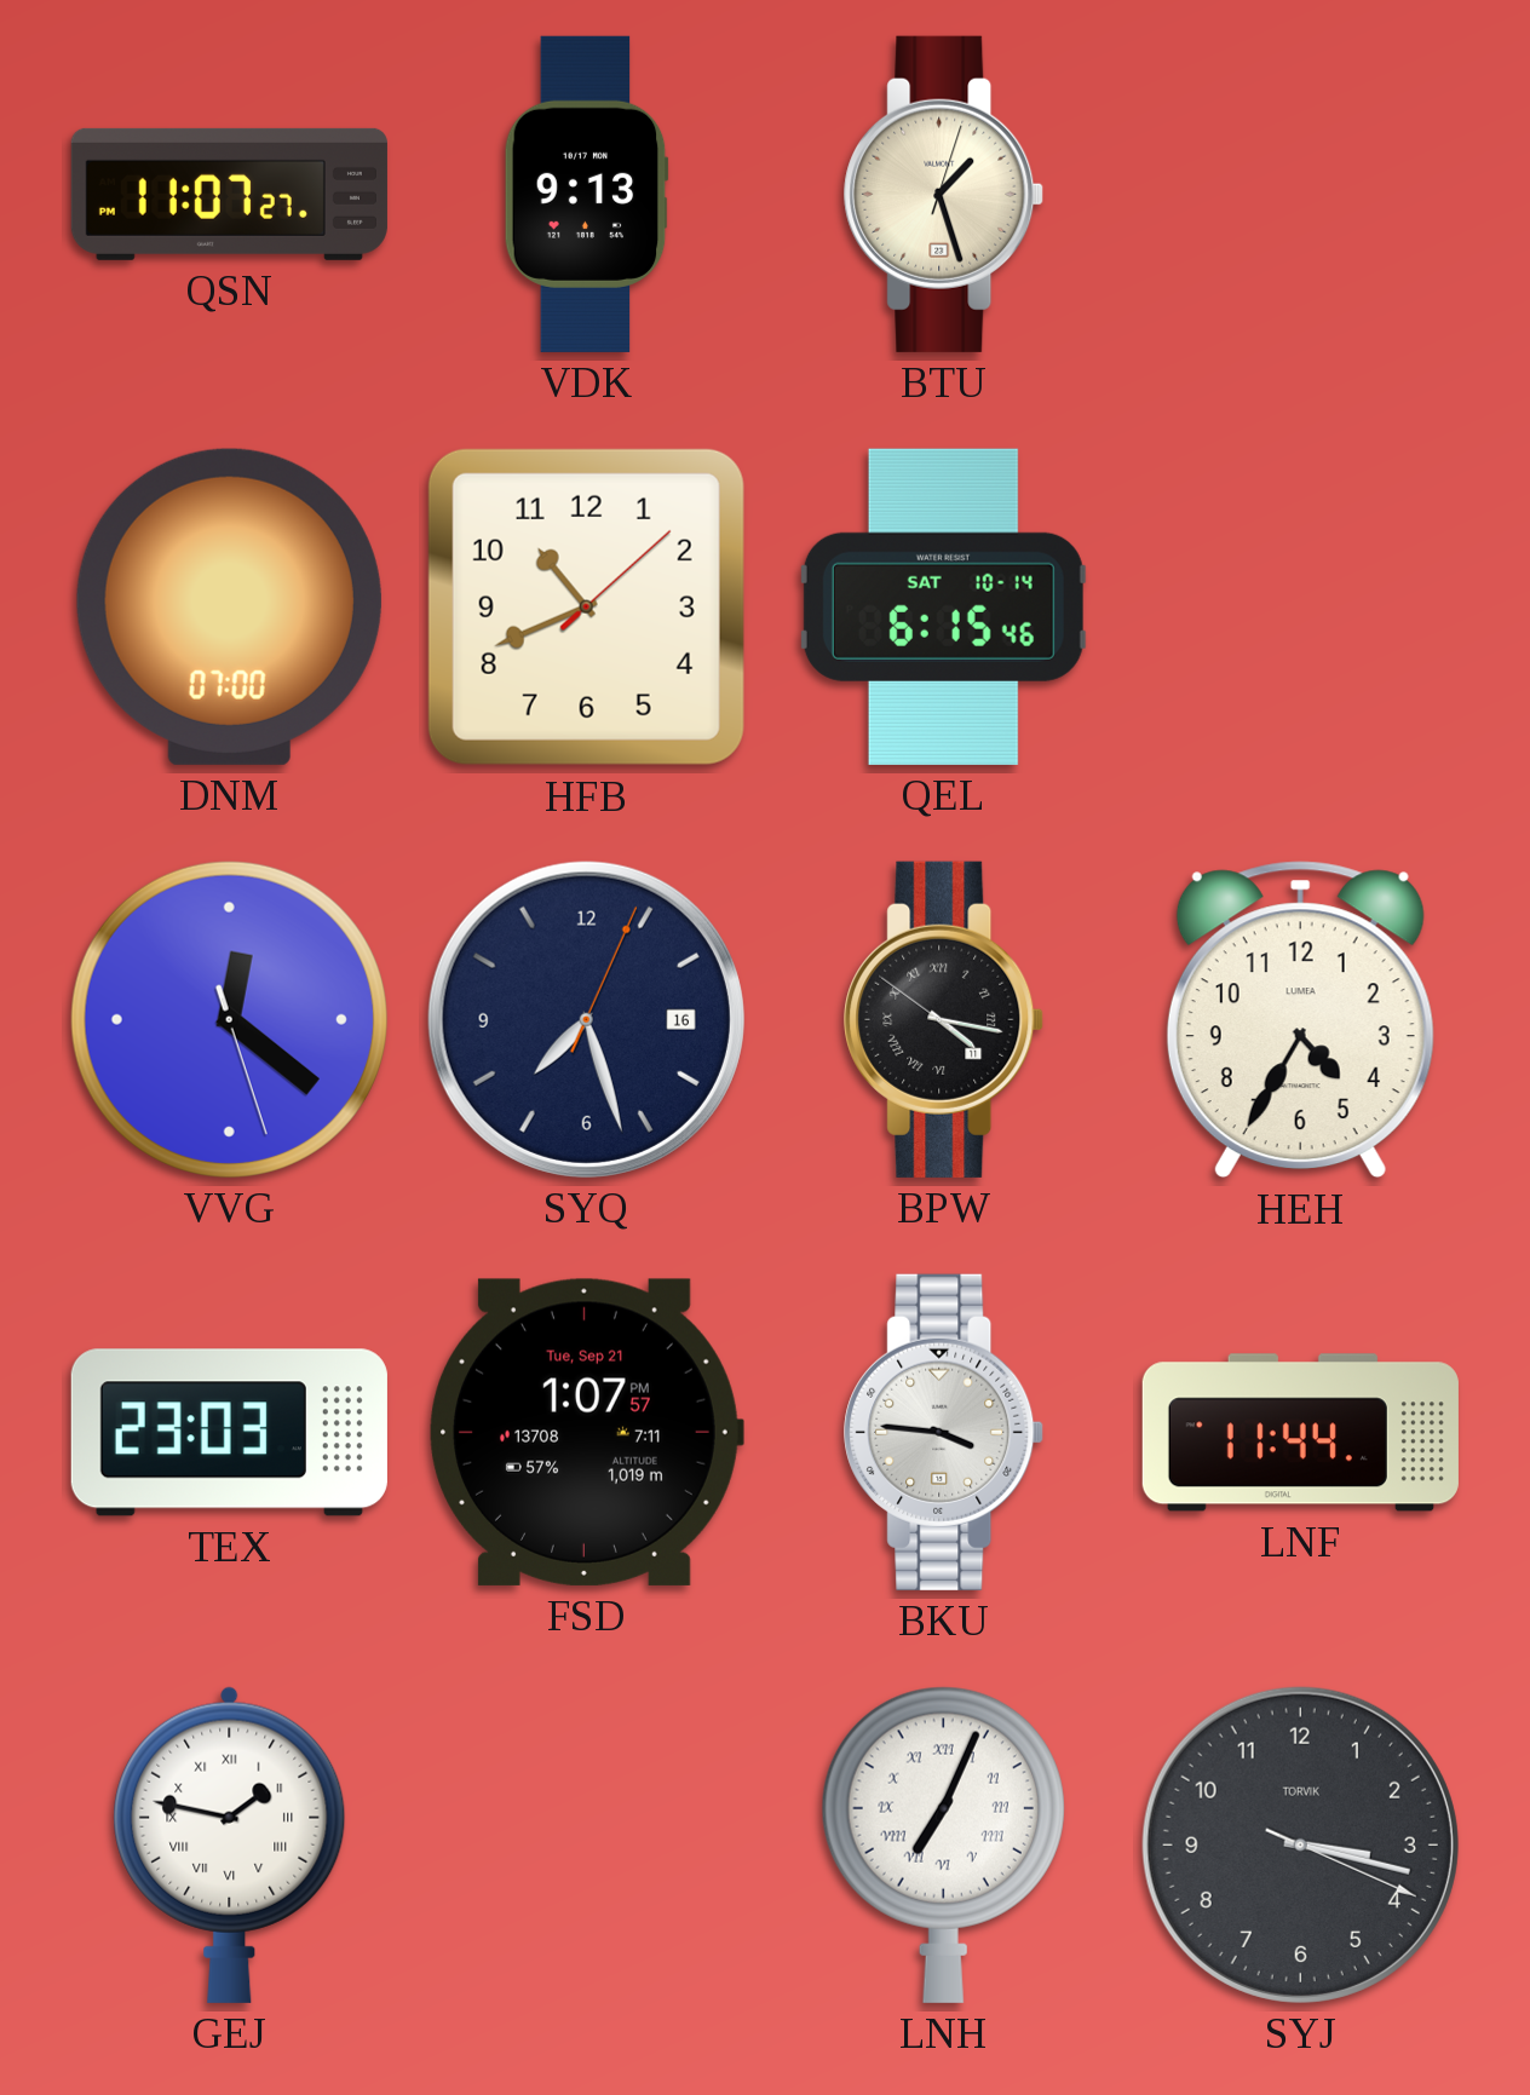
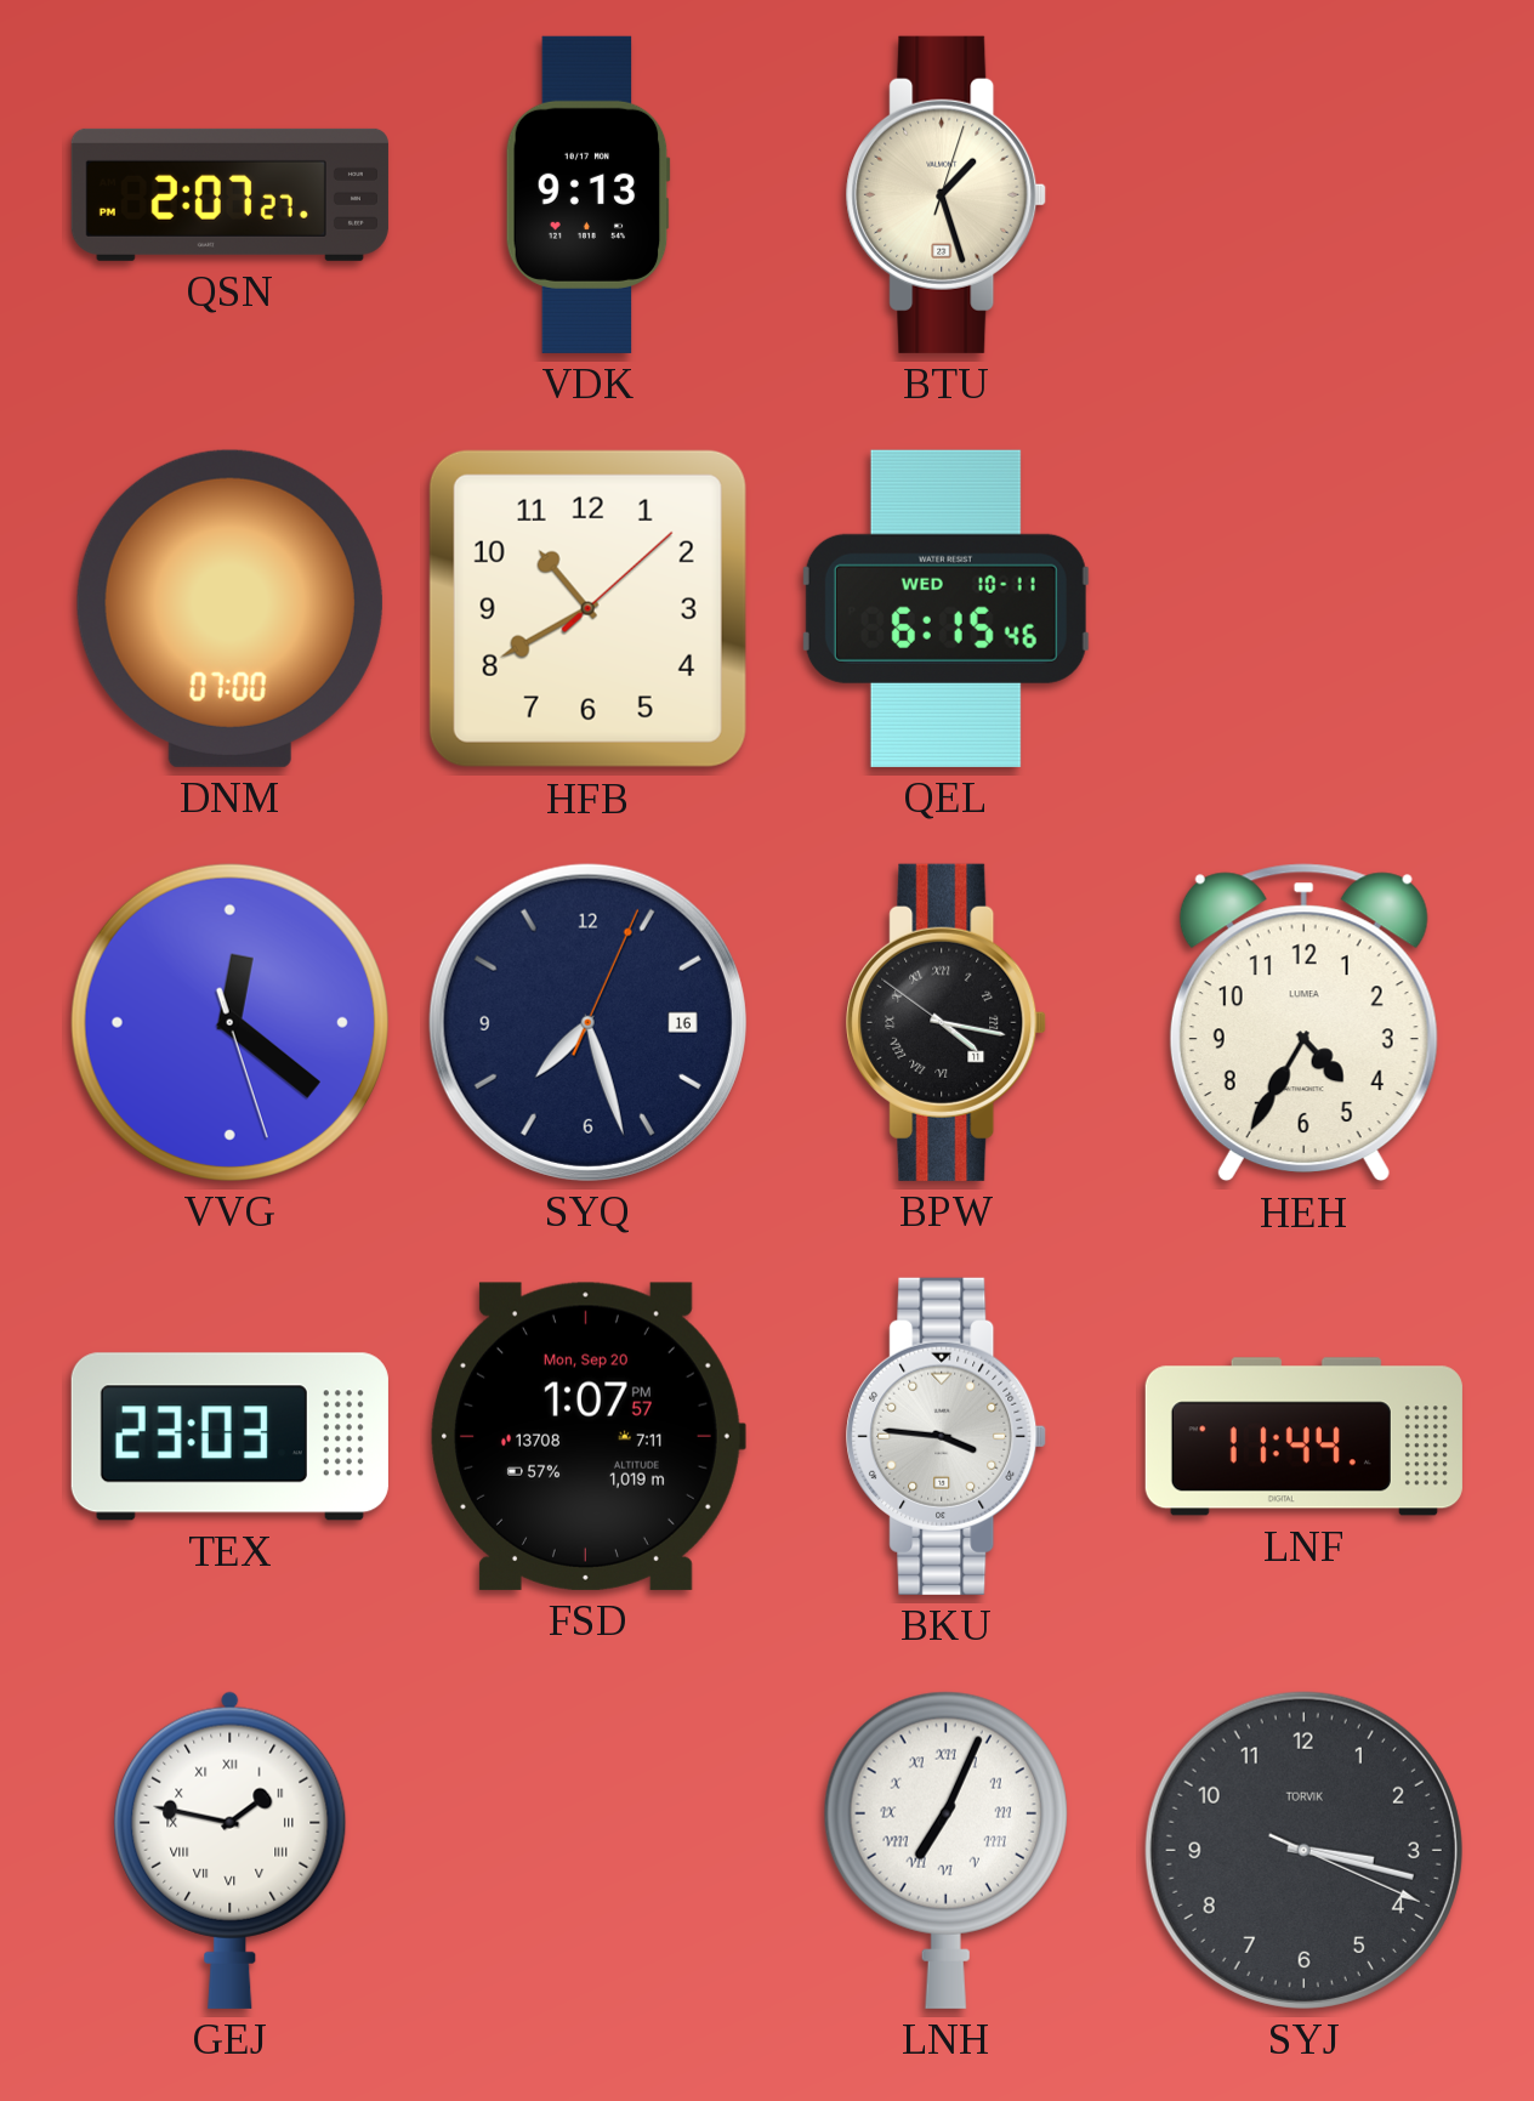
QSN: 11:07 -> 2:07
HFB: 10:41 -> 10:40
QEL date: SAT 10-14 -> WED 10-11
FSD date: Tue, Sep 21 -> Mon, Sep 20
